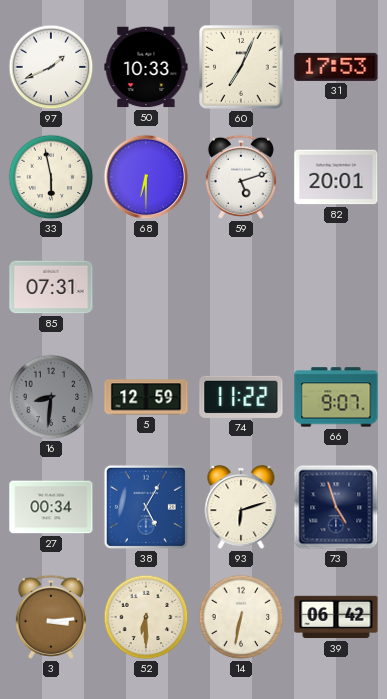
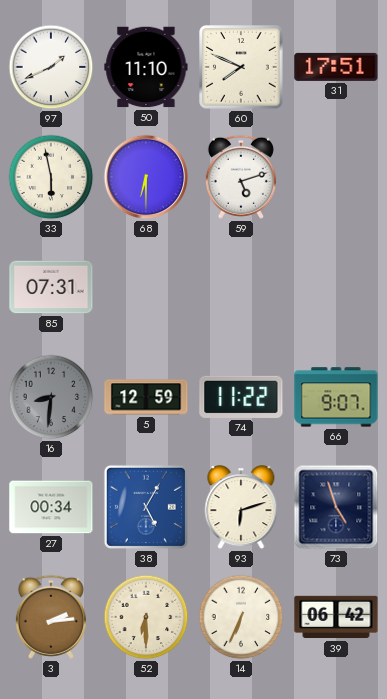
50: 10:33 -> 11:10
60: 7:04 -> 7:49
31: 17:53 -> 17:51
82: 20:01 -> none
3: 3:14 -> 2:14
14: 6:32 -> 6:34
